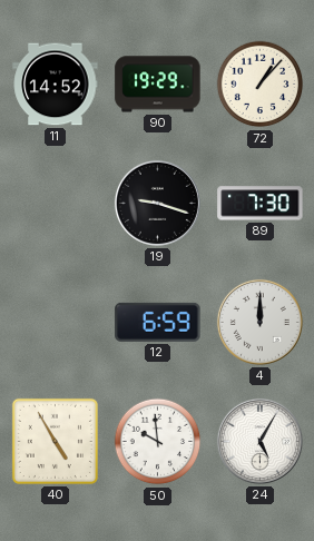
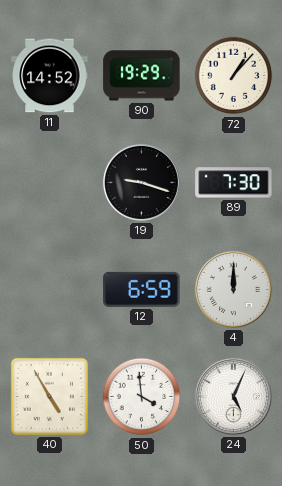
50: 9:59 -> 3:59
24: 5:05 -> 5:04
